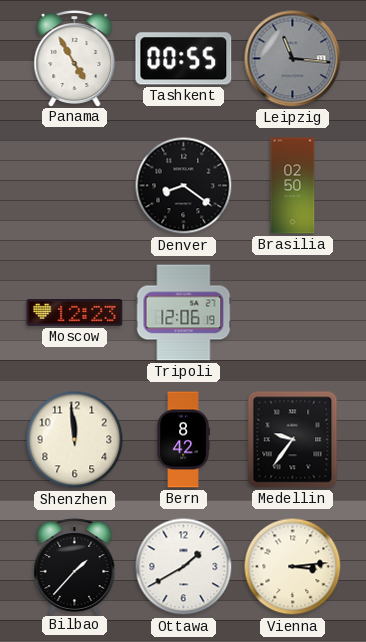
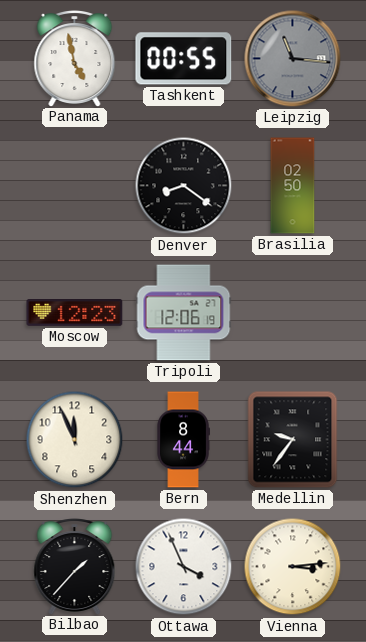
Panama: 4:55 -> 4:58
Shenzhen: 11:59 -> 11:56
Bern: 8:42 -> 8:44
Ottawa: 1:40 -> 3:56
